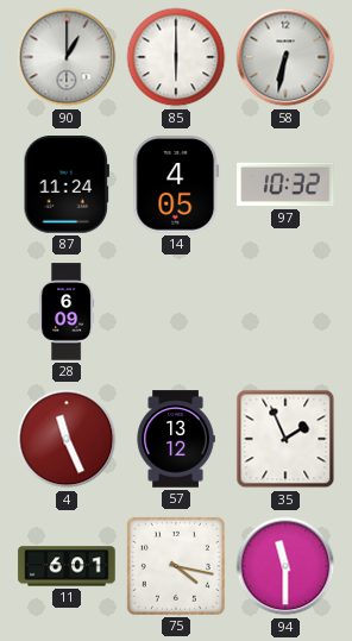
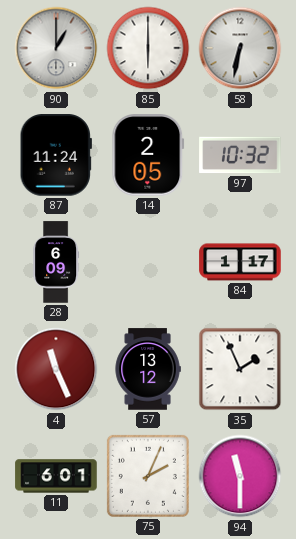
14: 4:05 -> 2:05
84: none -> 1:17
75: 4:17 -> 2:04
